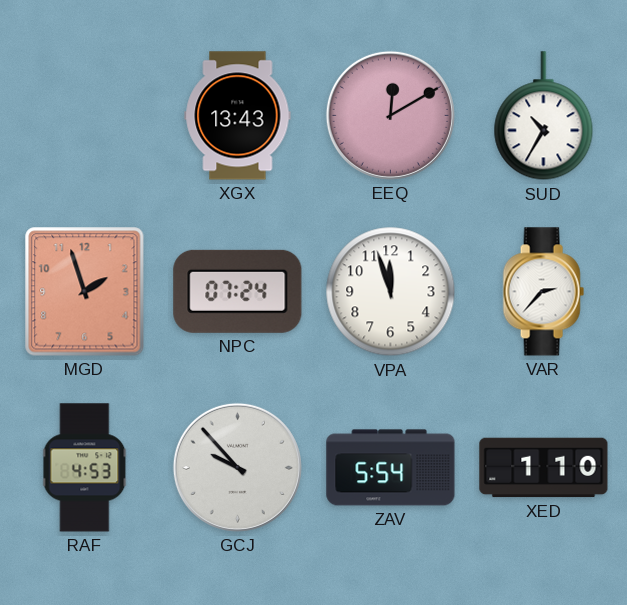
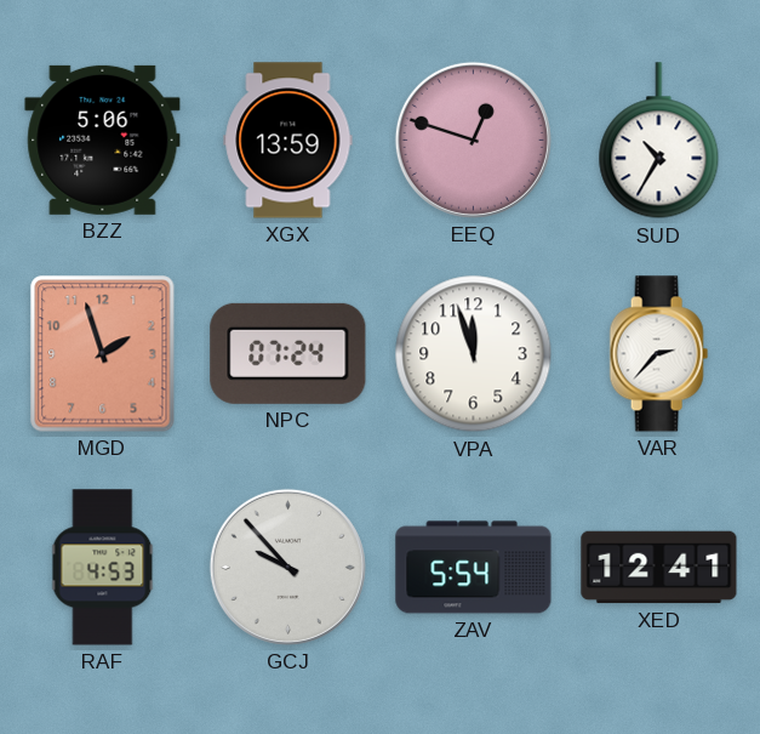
BZZ: none -> 5:06
XGX: 13:43 -> 13:59
EEQ: 12:10 -> 12:48
XED: 1:10 -> 12:41
